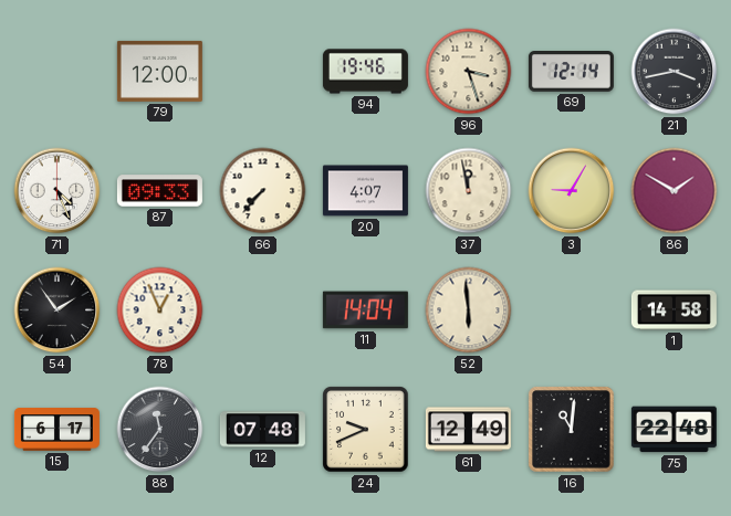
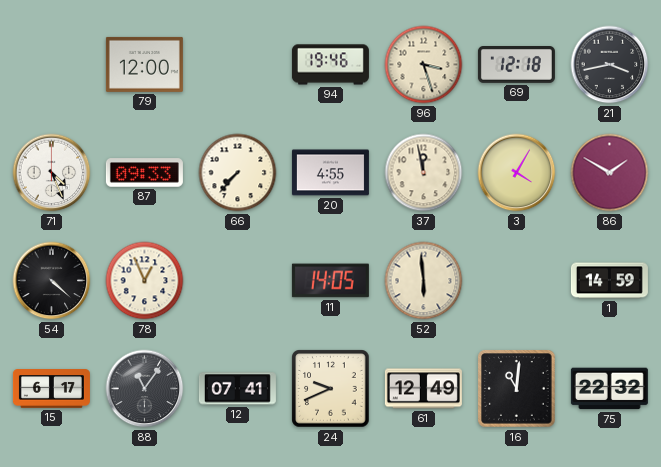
69: 12:14 -> 12:18
20: 4:07 -> 4:55
3: 9:05 -> 4:05
54: 1:54 -> 4:22
11: 14:04 -> 14:05
1: 14:58 -> 14:59
88: 11:36 -> 11:06
12: 07:48 -> 07:41
75: 22:48 -> 22:32
